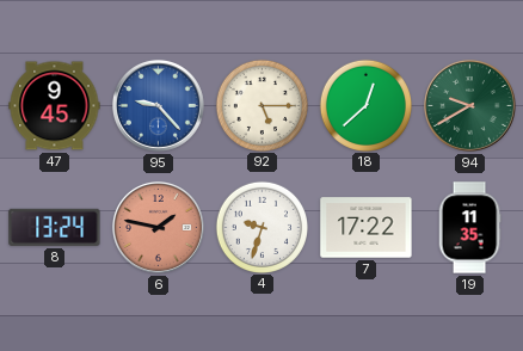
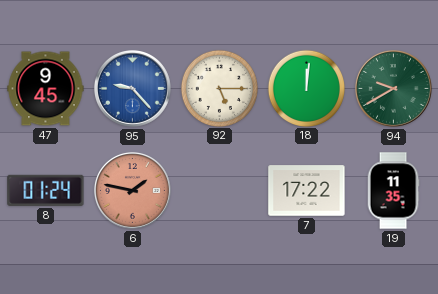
18: 12:38 -> 12:01
8: 13:24 -> 01:24
4: 9:33 -> none
